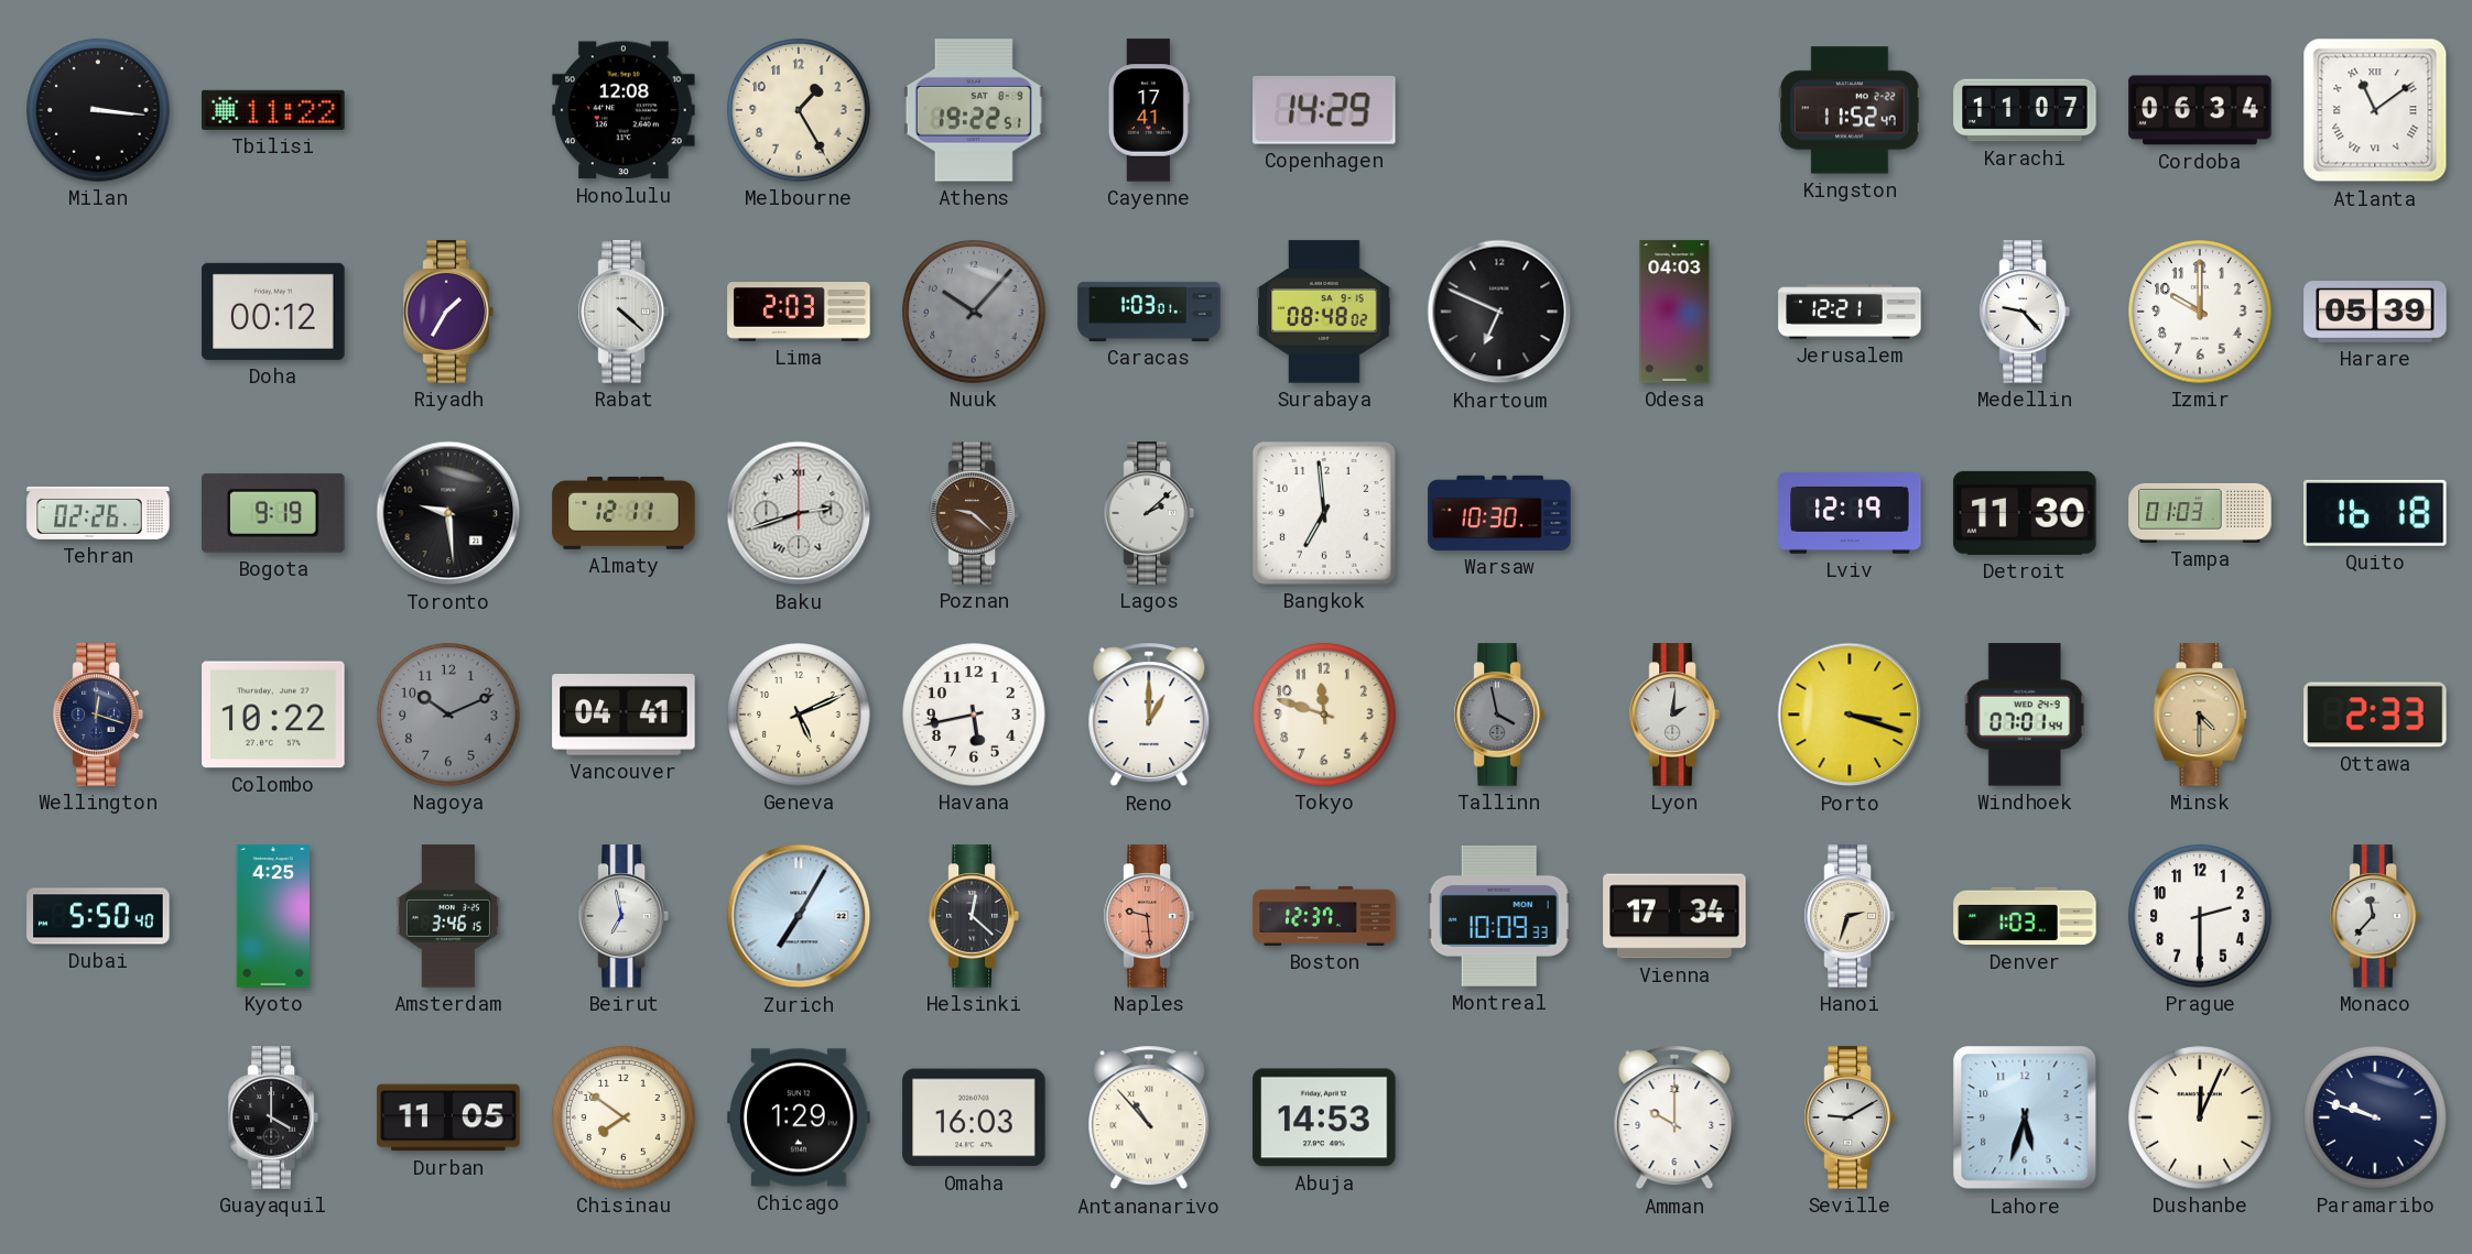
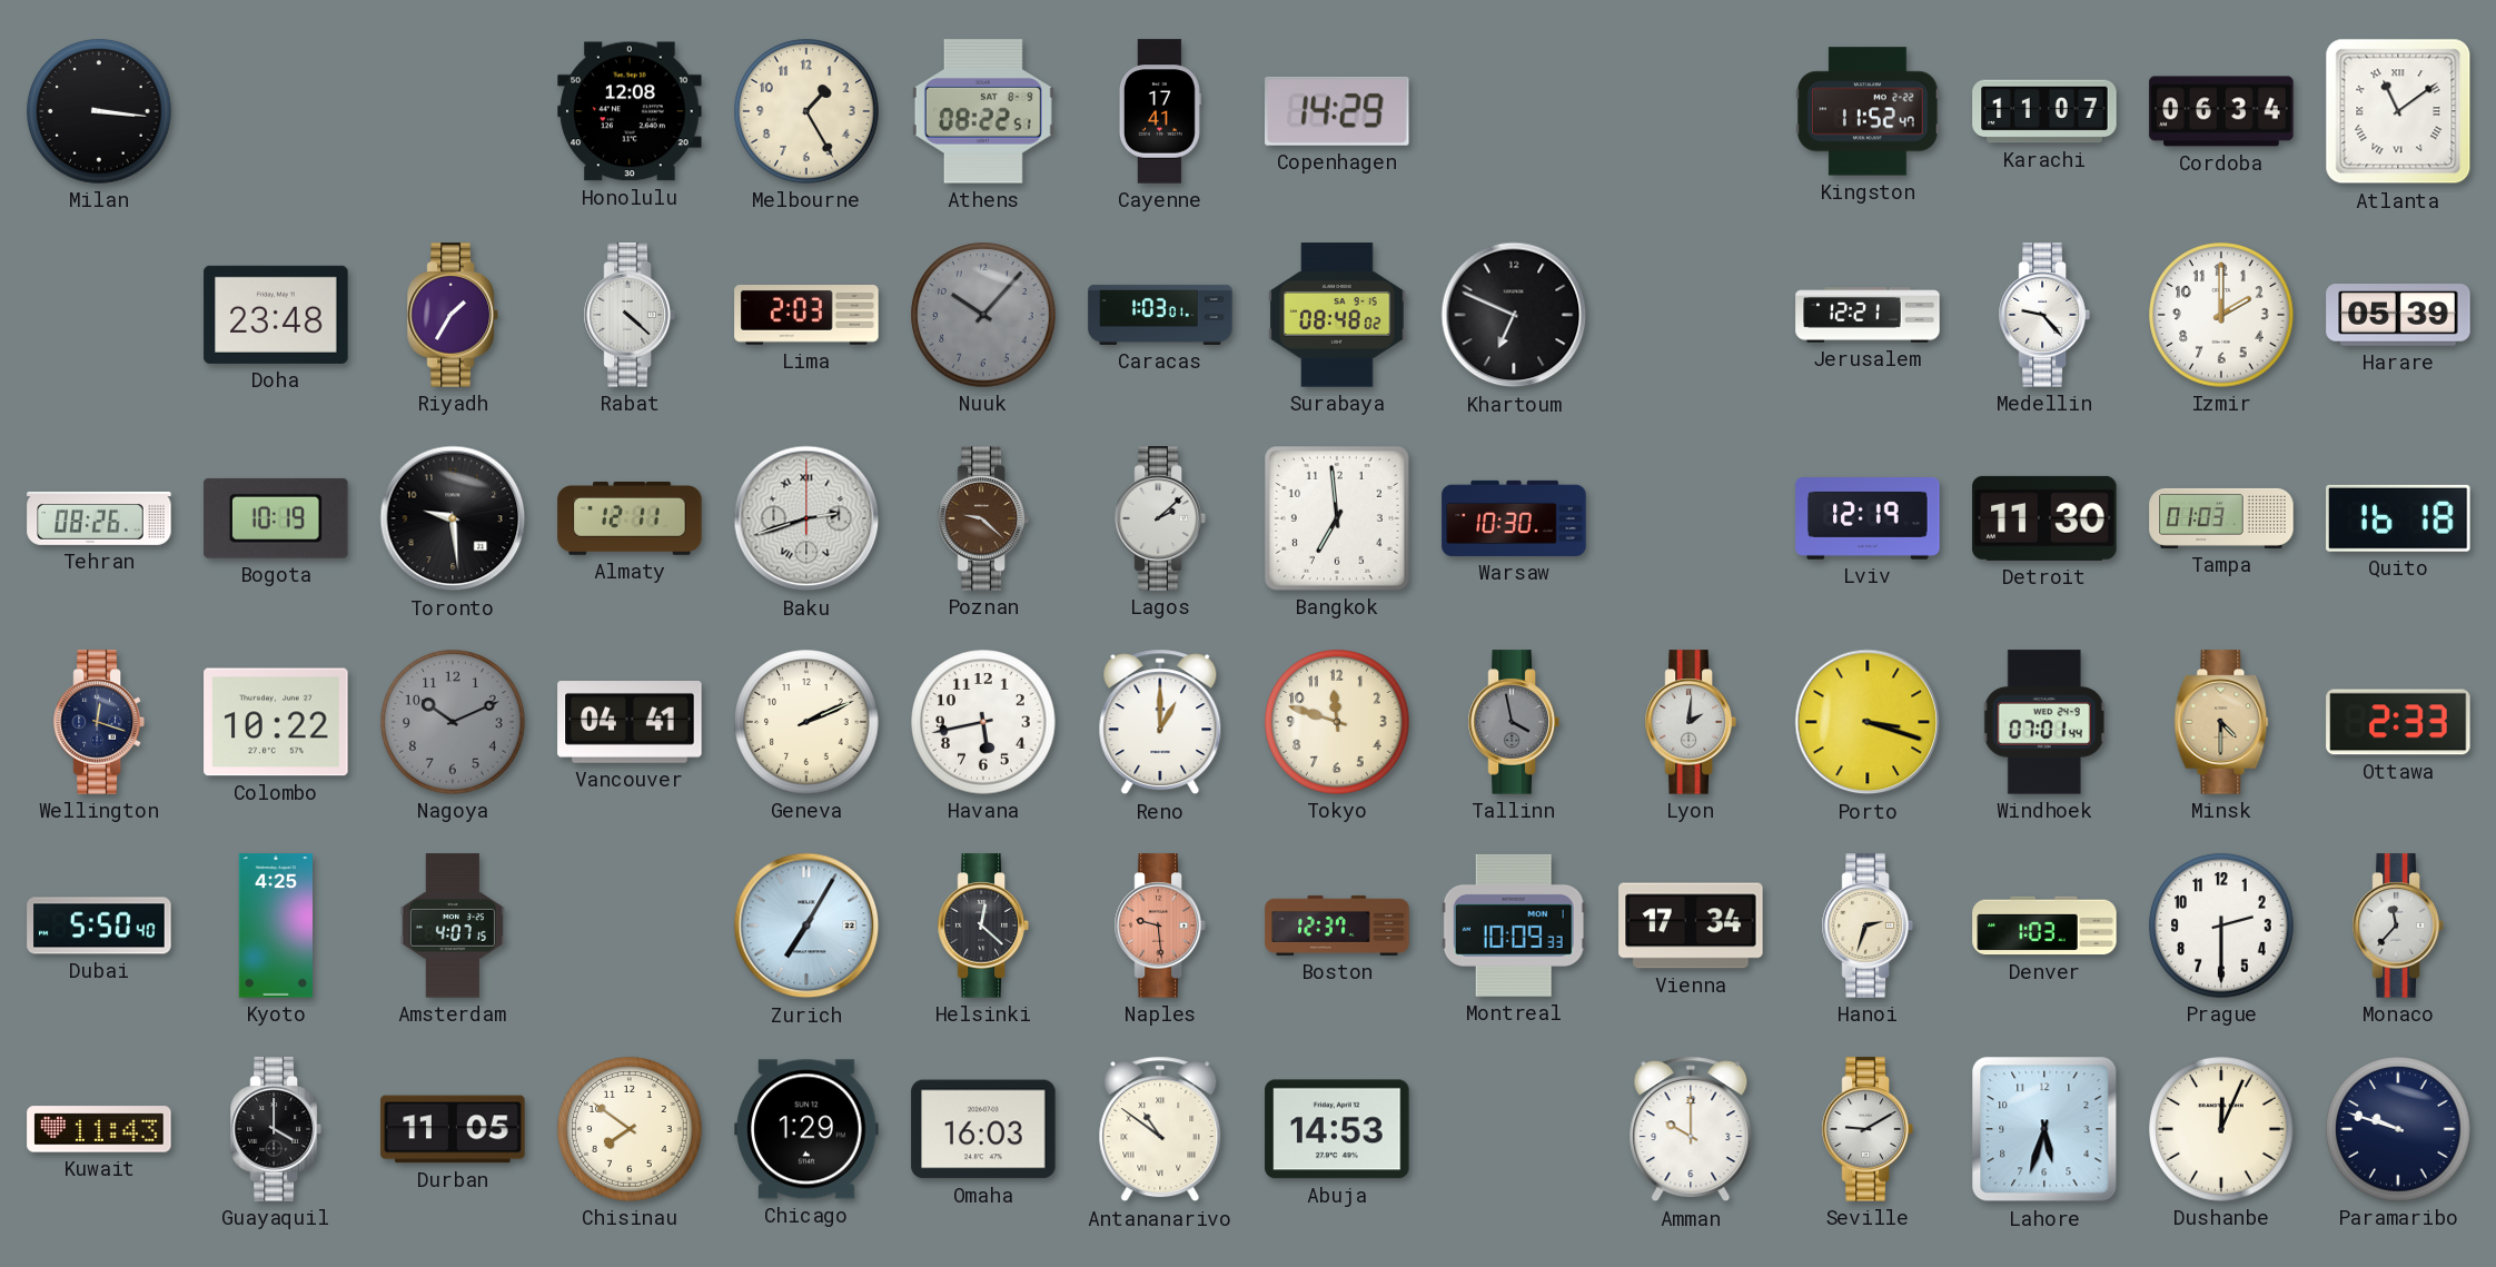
Tbilisi: 11:22 -> none
Athens: 19:22 -> 08:22
Doha: 00:12 -> 23:48
Odesa: 04:03 -> none
Izmir: 10:00 -> 2:00
Tehran: 02:26 -> 08:26
Bogota: 9:19 -> 10:19
Geneva: 5:11 -> 2:11
Amsterdam: 3:46 -> 4:07
Beirut: 6:58 -> none
Kuwait: none -> 11:43
Antananarivo: 10:53 -> 10:51
